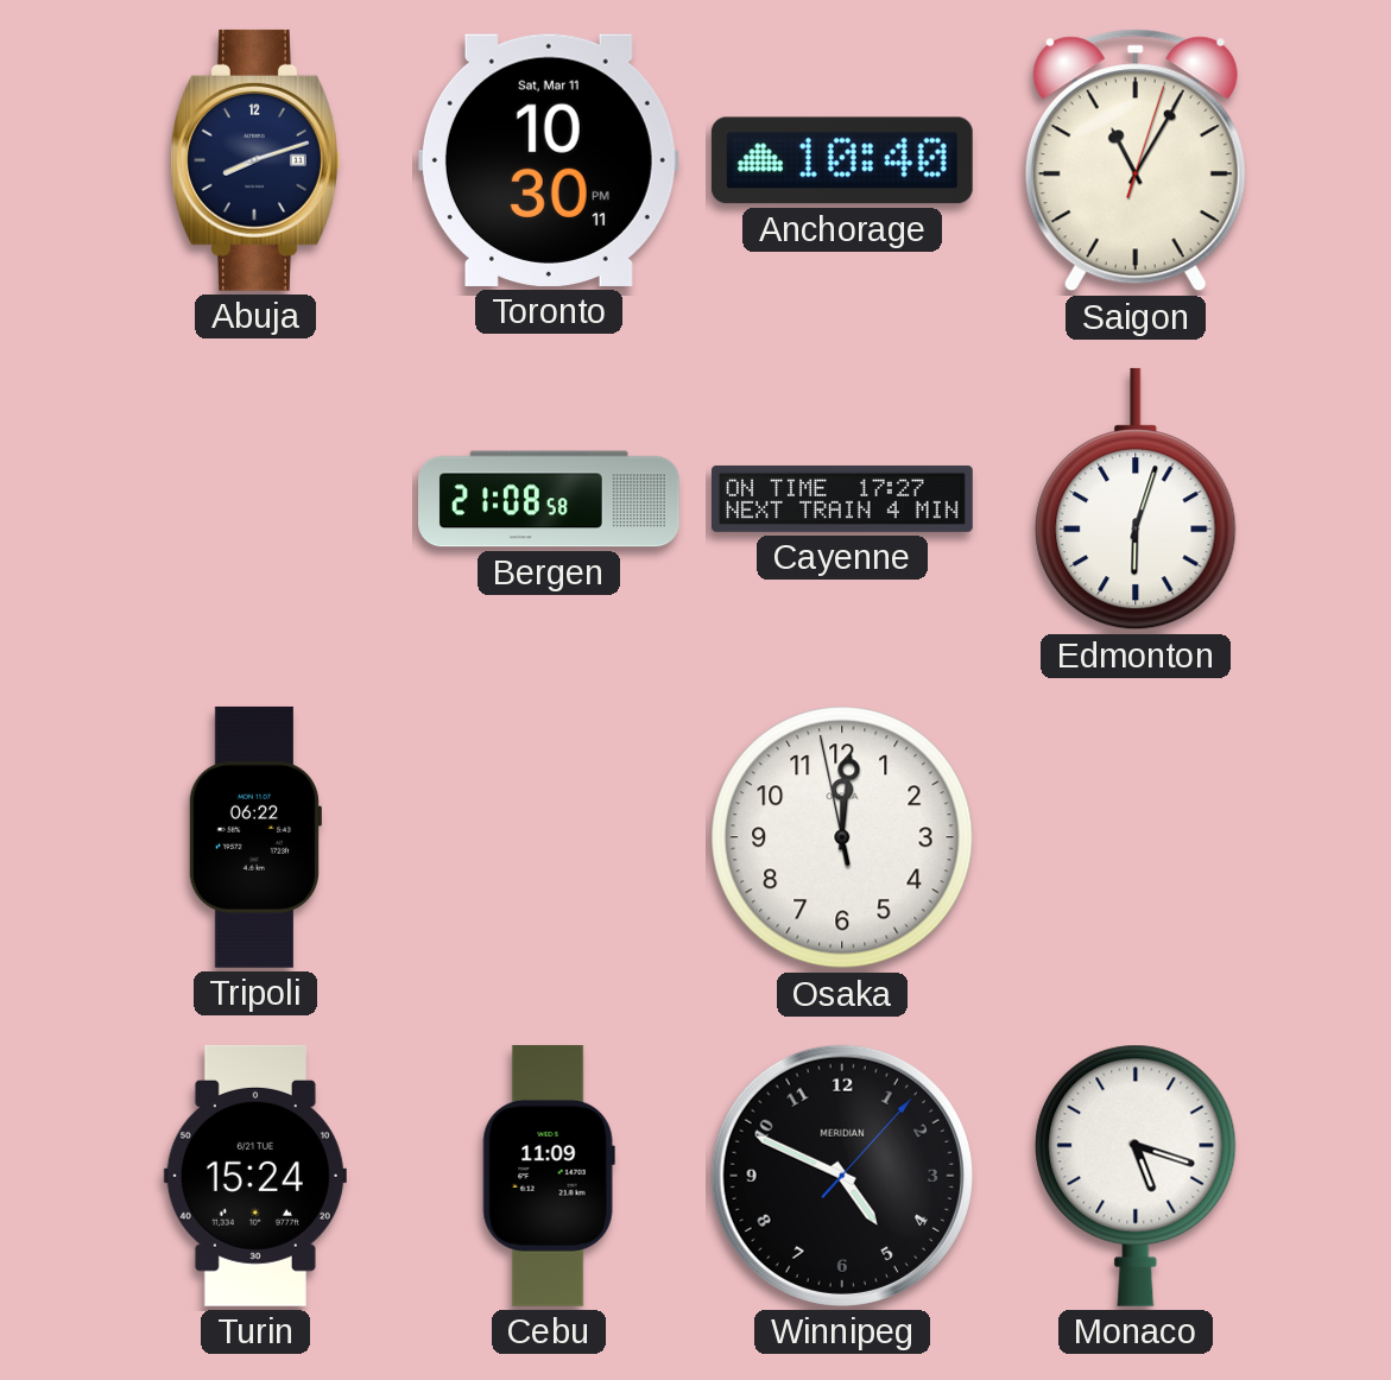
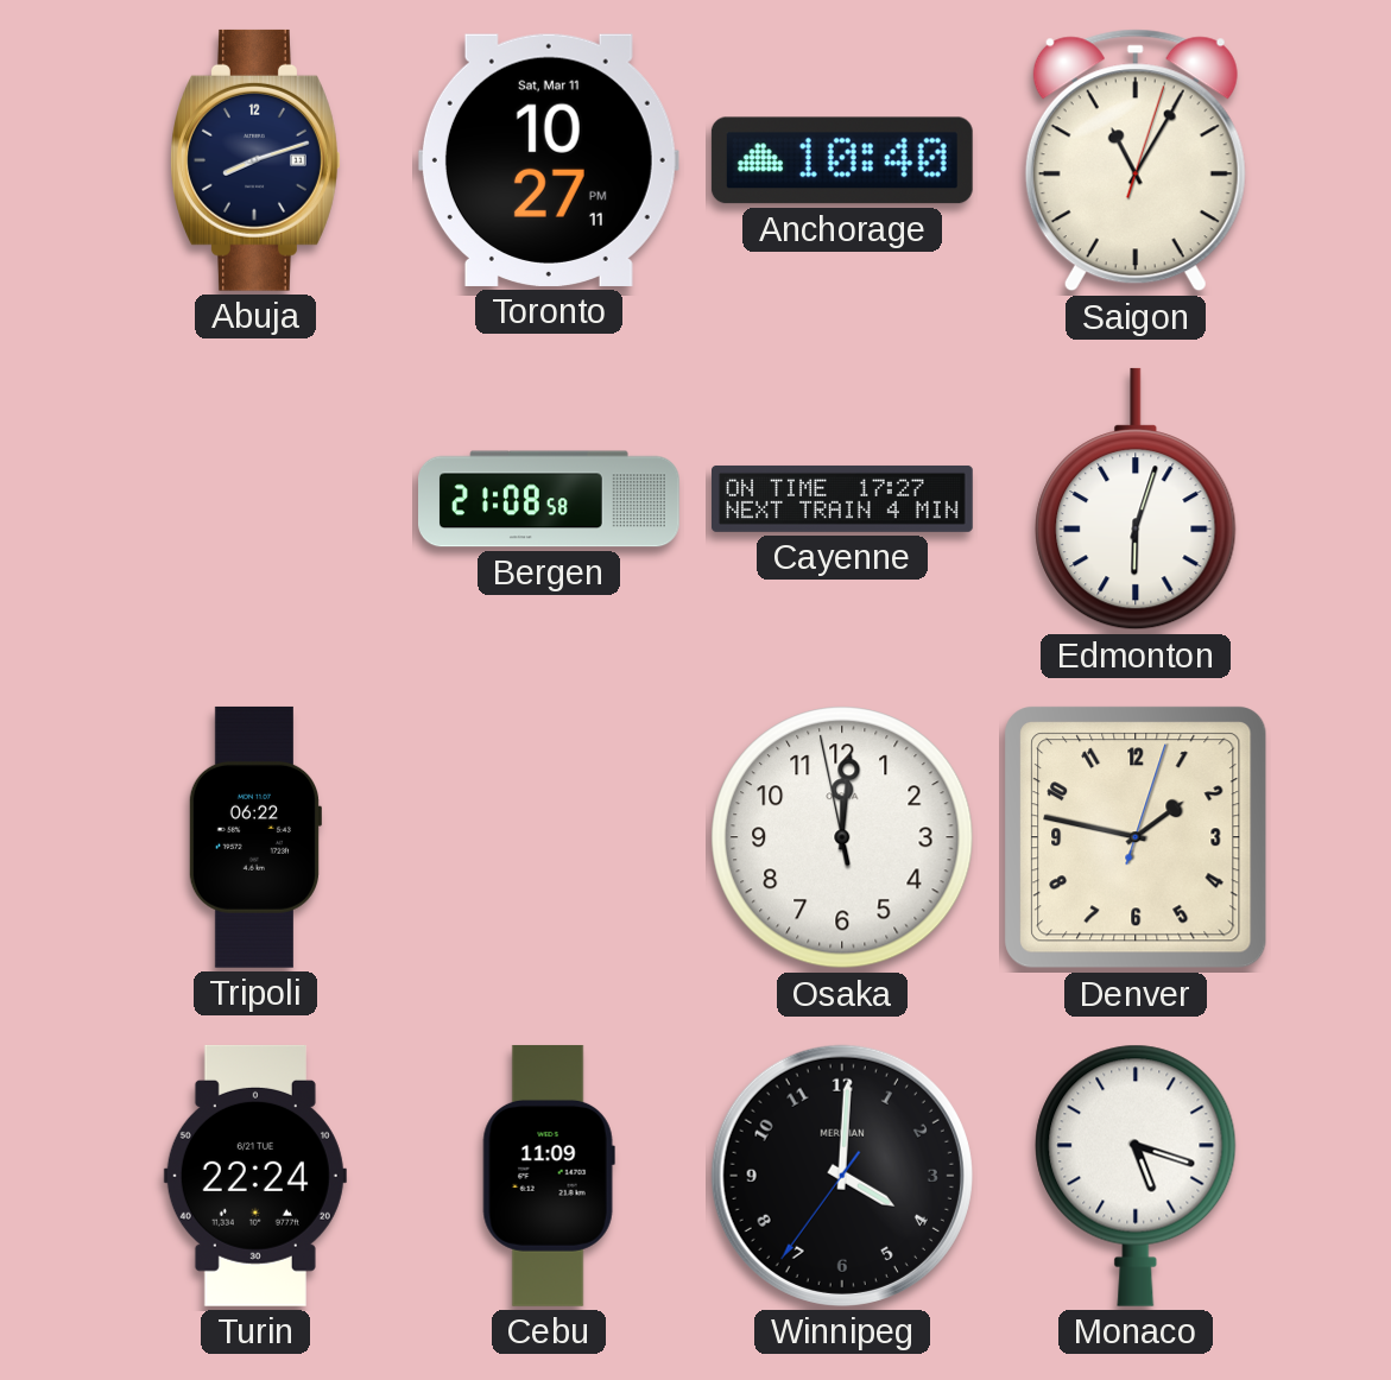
Toronto: 10:30 -> 10:27
Denver: none -> 1:47
Turin: 15:24 -> 22:24
Winnipeg: 4:49 -> 4:00
